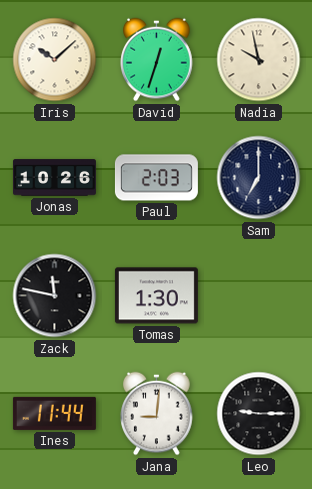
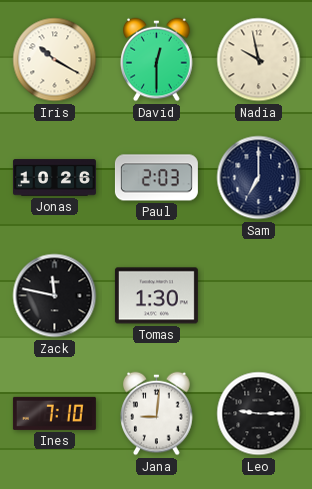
Iris: 10:08 -> 10:20
David: 12:33 -> 12:30
Ines: 11:44 -> 7:10
